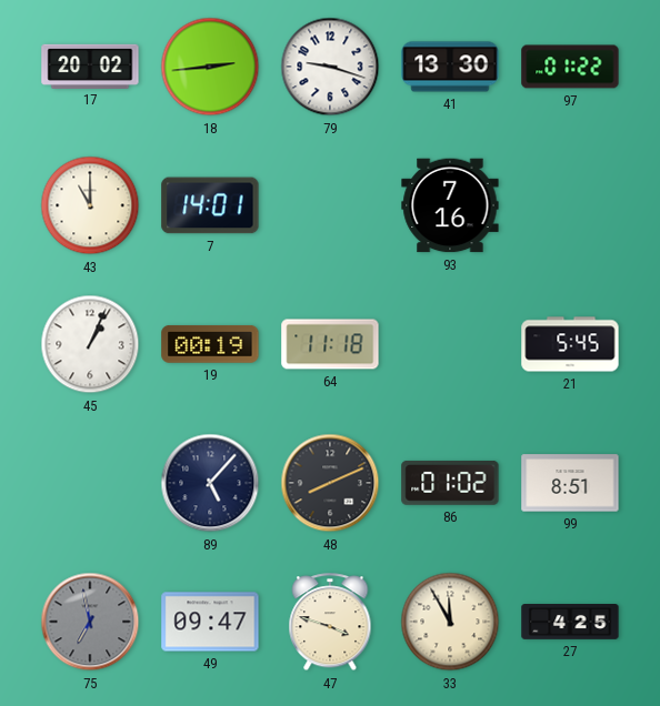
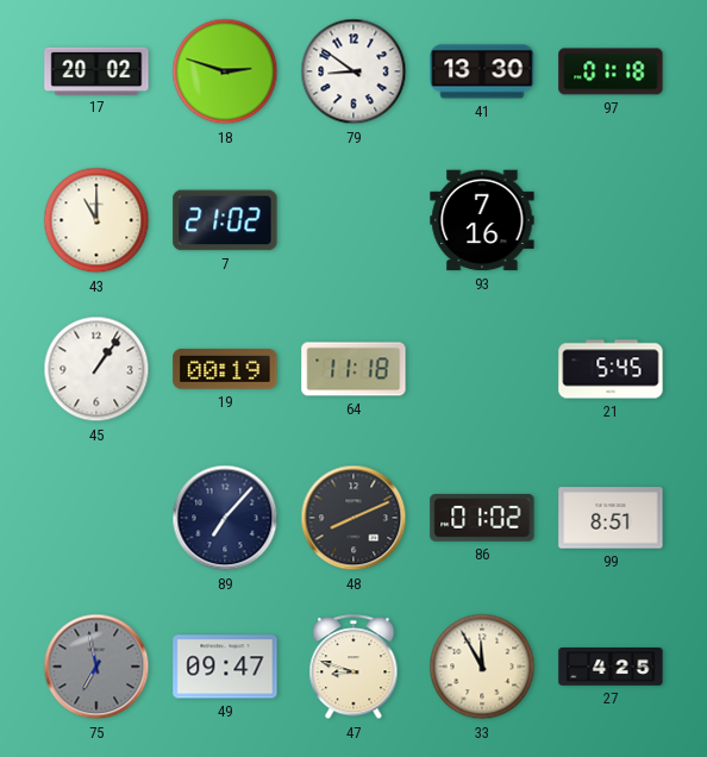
18: 2:44 -> 2:48
79: 9:18 -> 8:51
97: 01:22 -> 01:18
7: 14:01 -> 21:02
45: 1:04 -> 1:06
89: 5:07 -> 7:07
47: 3:48 -> 8:48
